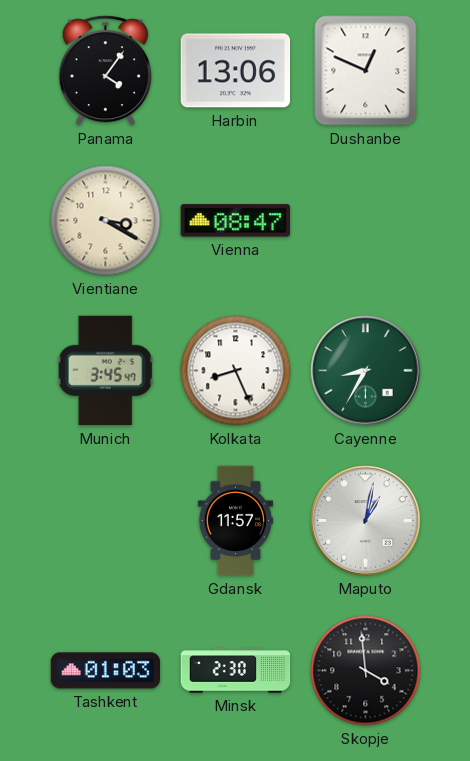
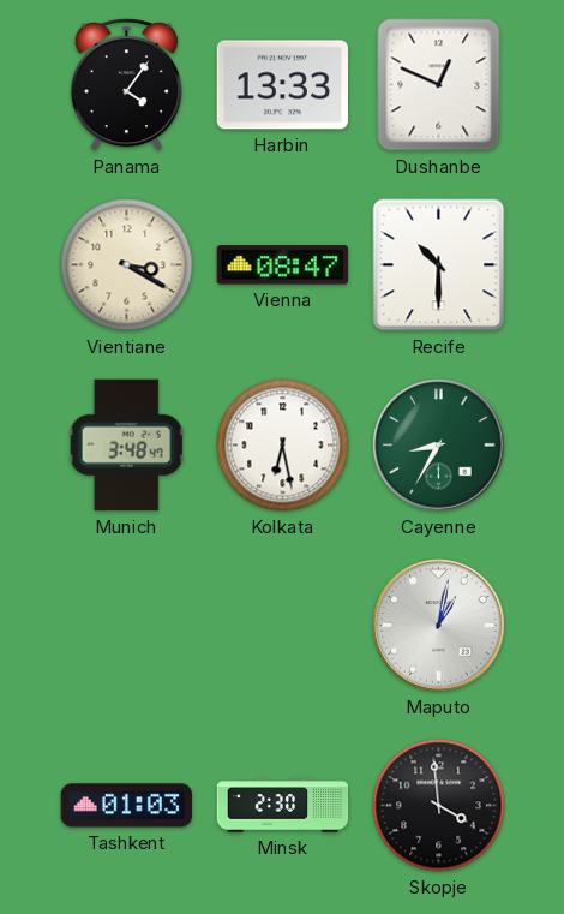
Harbin: 13:06 -> 13:33
Recife: none -> 10:30
Munich: 3:45 -> 3:48
Kolkata: 8:26 -> 6:28
Gdansk: 11:57 -> none
